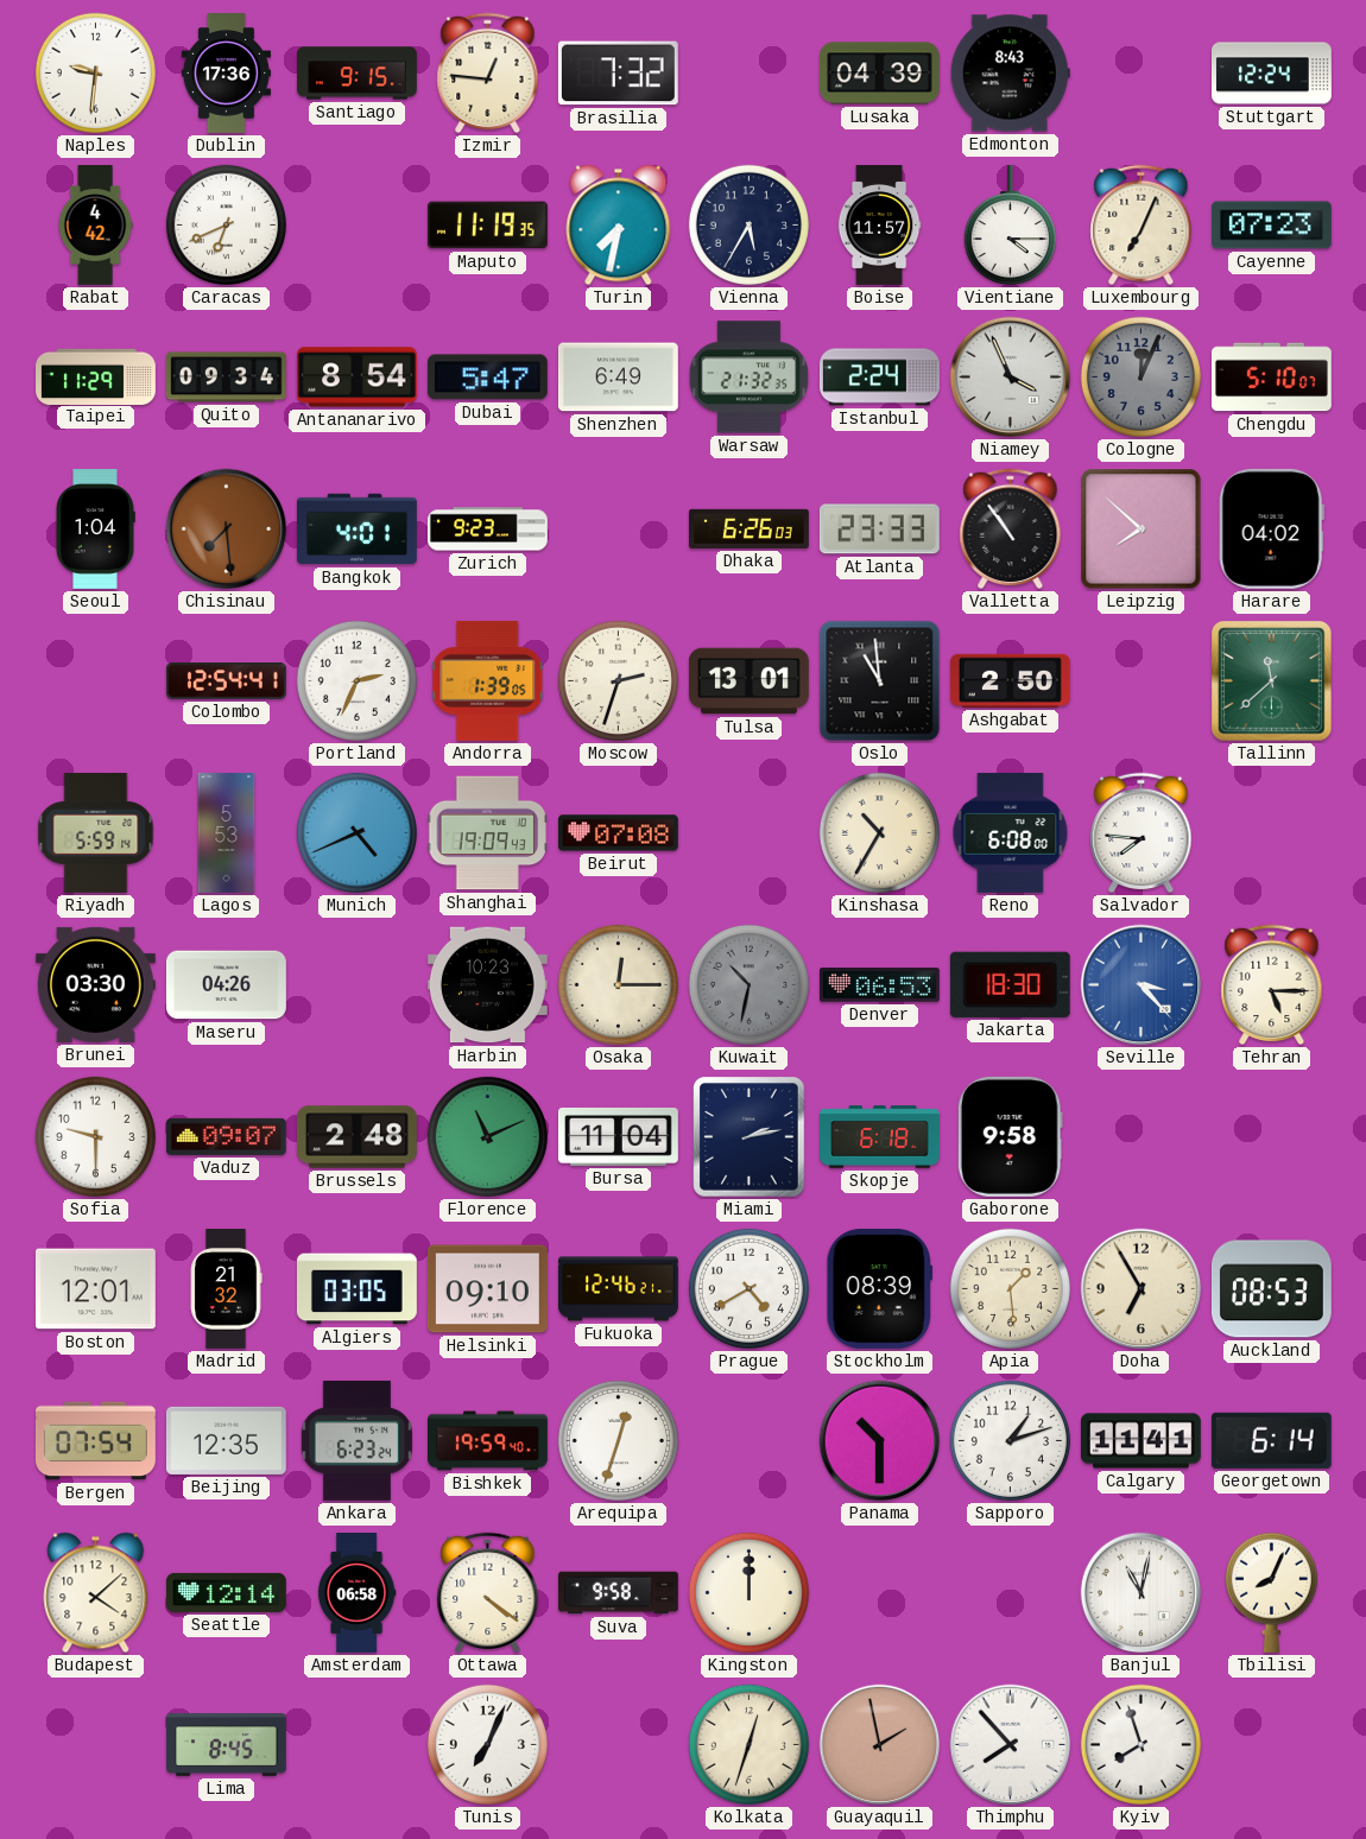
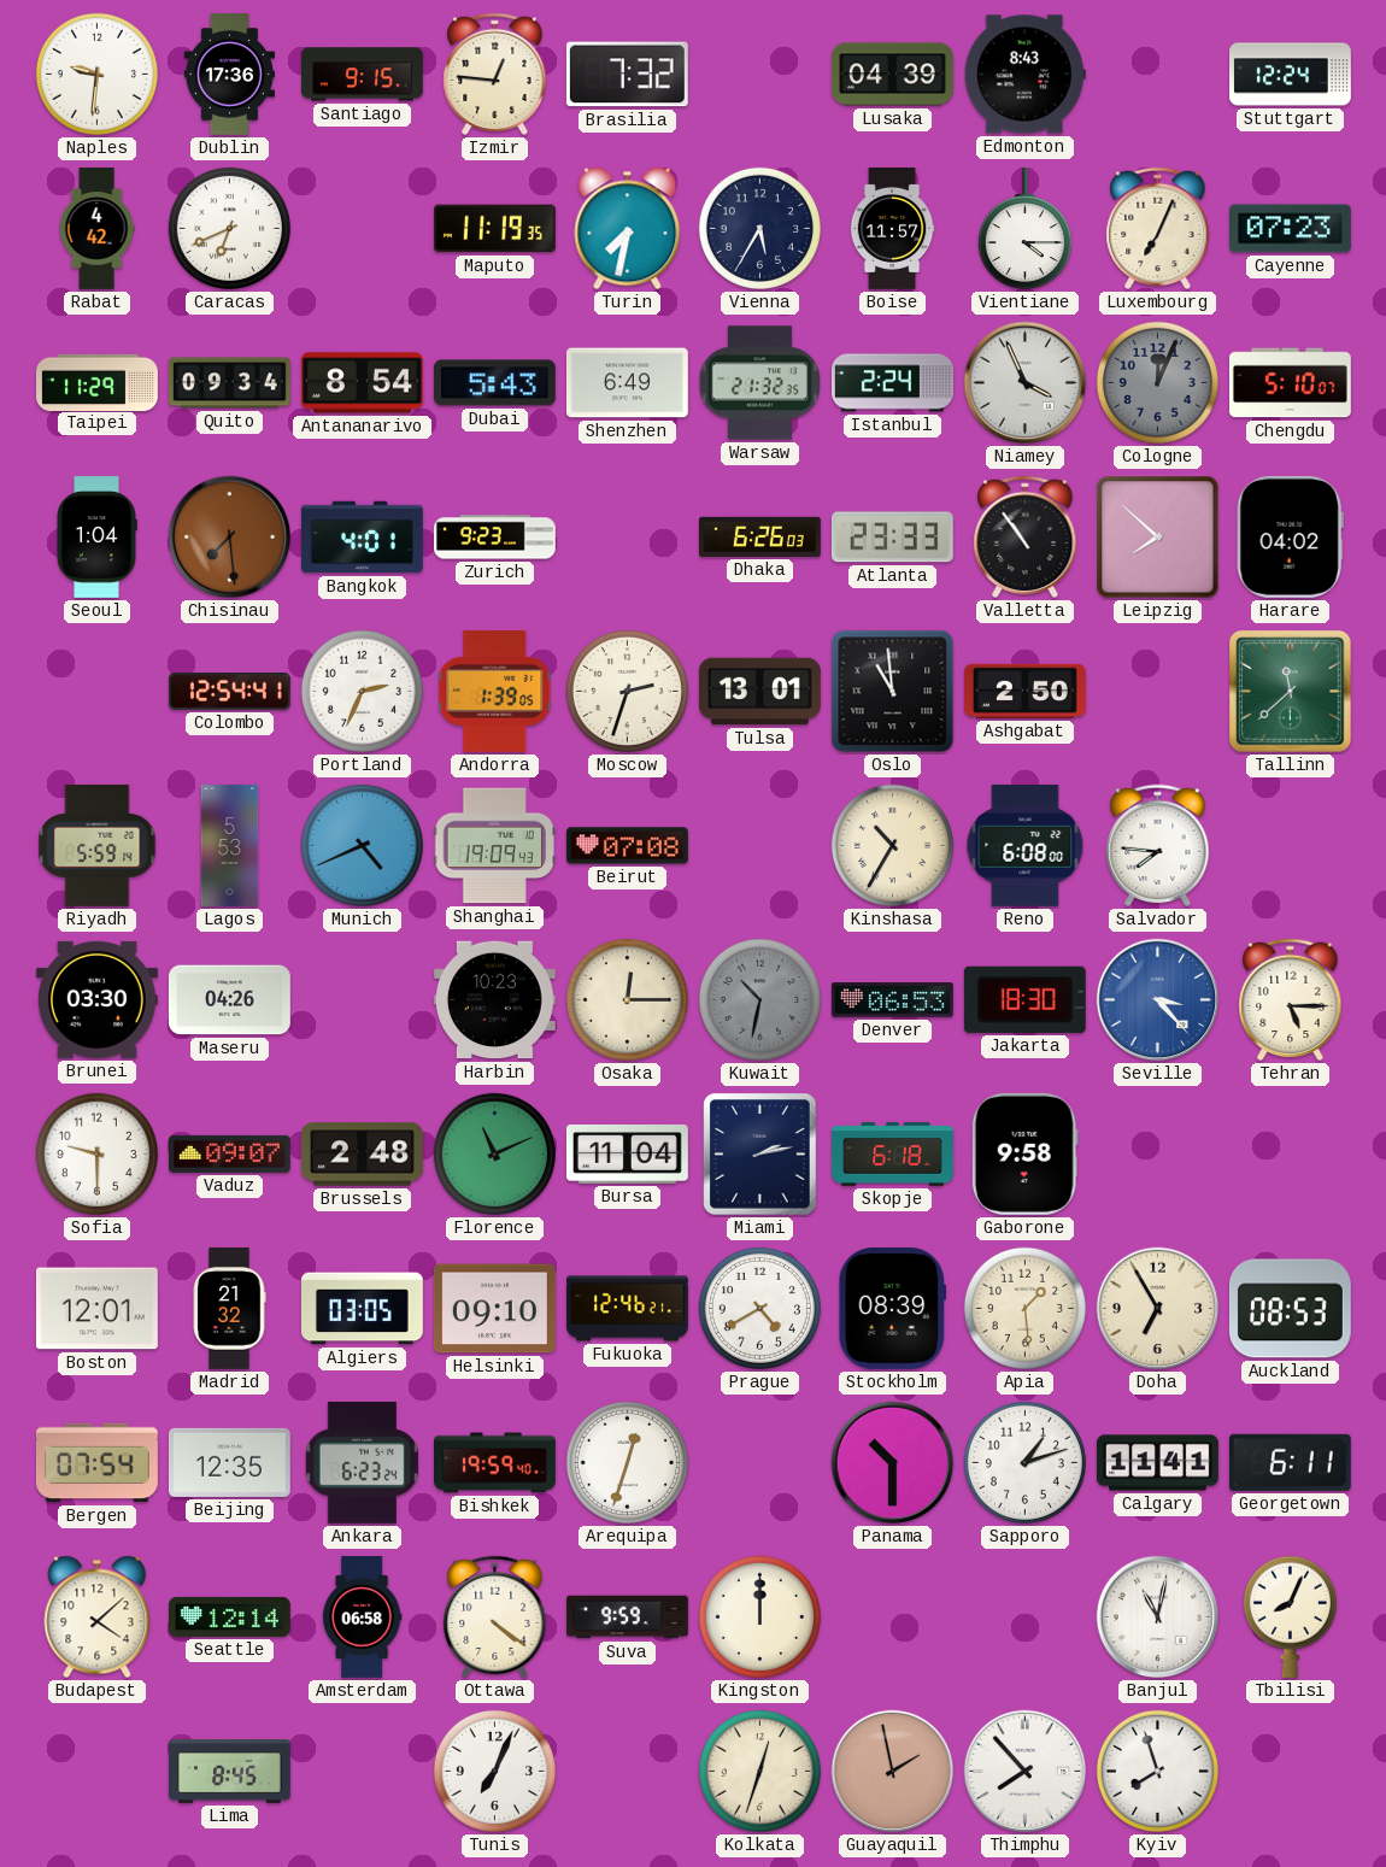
Dubai: 5:47 -> 5:43
Georgetown: 6:14 -> 6:11
Suva: 9:58 -> 9:59
